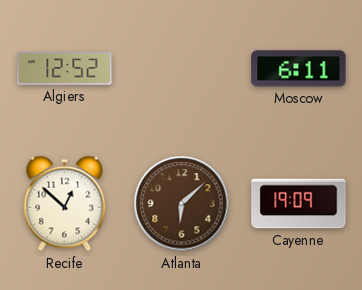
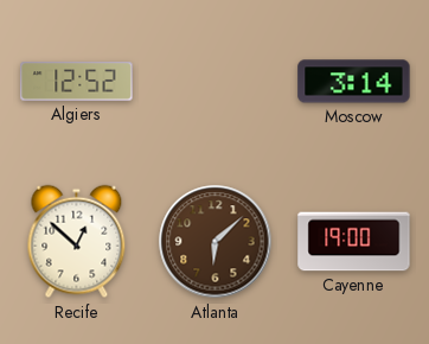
Moscow: 6:11 -> 3:14
Cayenne: 19:09 -> 19:00
